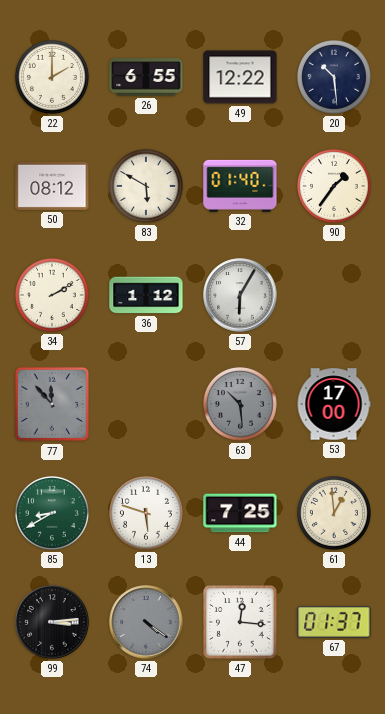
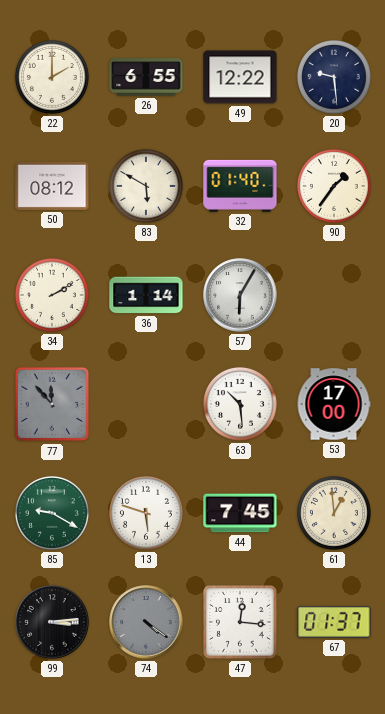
20: 10:29 -> 9:29
36: 1:12 -> 1:14
63 dial: grey -> white
85: 8:40 -> 9:20
44: 7:25 -> 7:45
